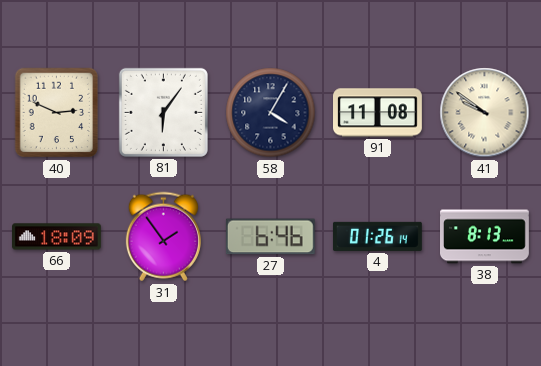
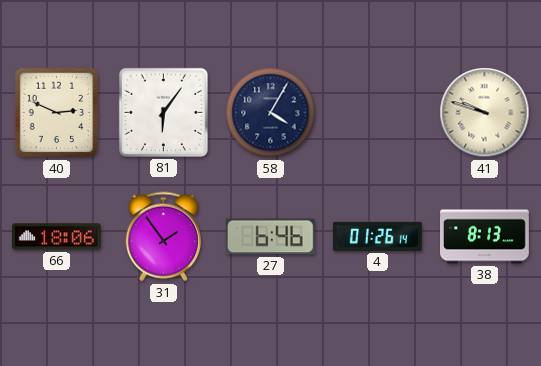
91: 11:08 -> none
41: 9:51 -> 9:48
66: 18:09 -> 18:06
